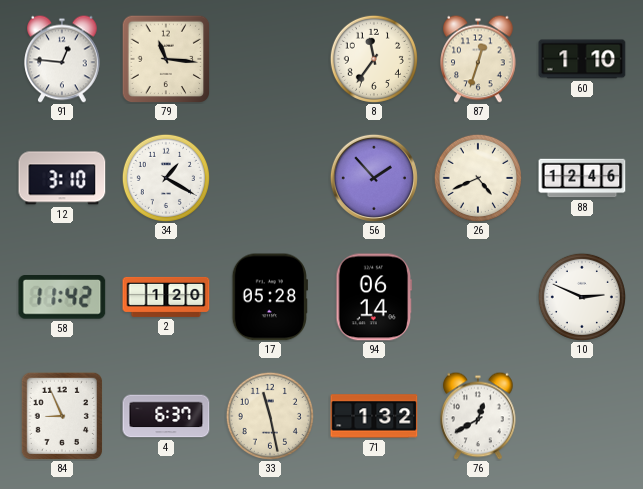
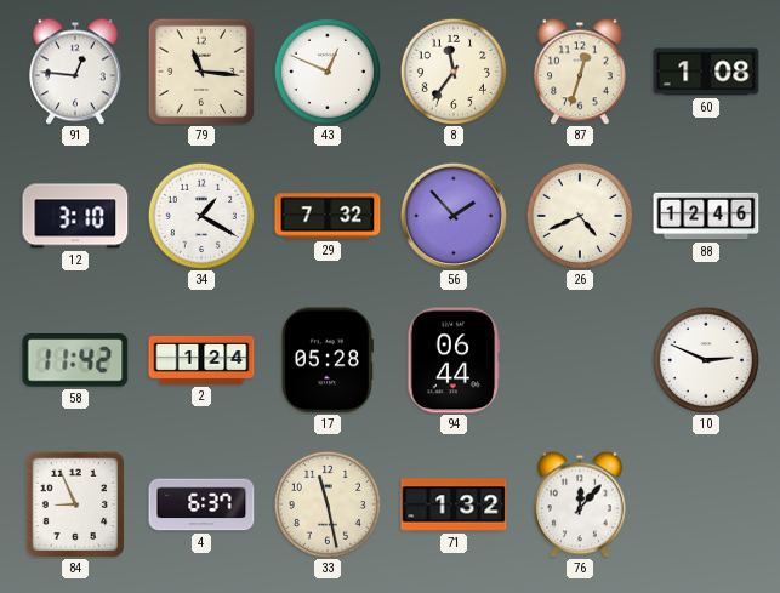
43: none -> 12:49
60: 1:10 -> 1:08
29: none -> 7:32
2: 1:20 -> 1:24
94: 06:14 -> 06:44
76: 12:40 -> 12:07
